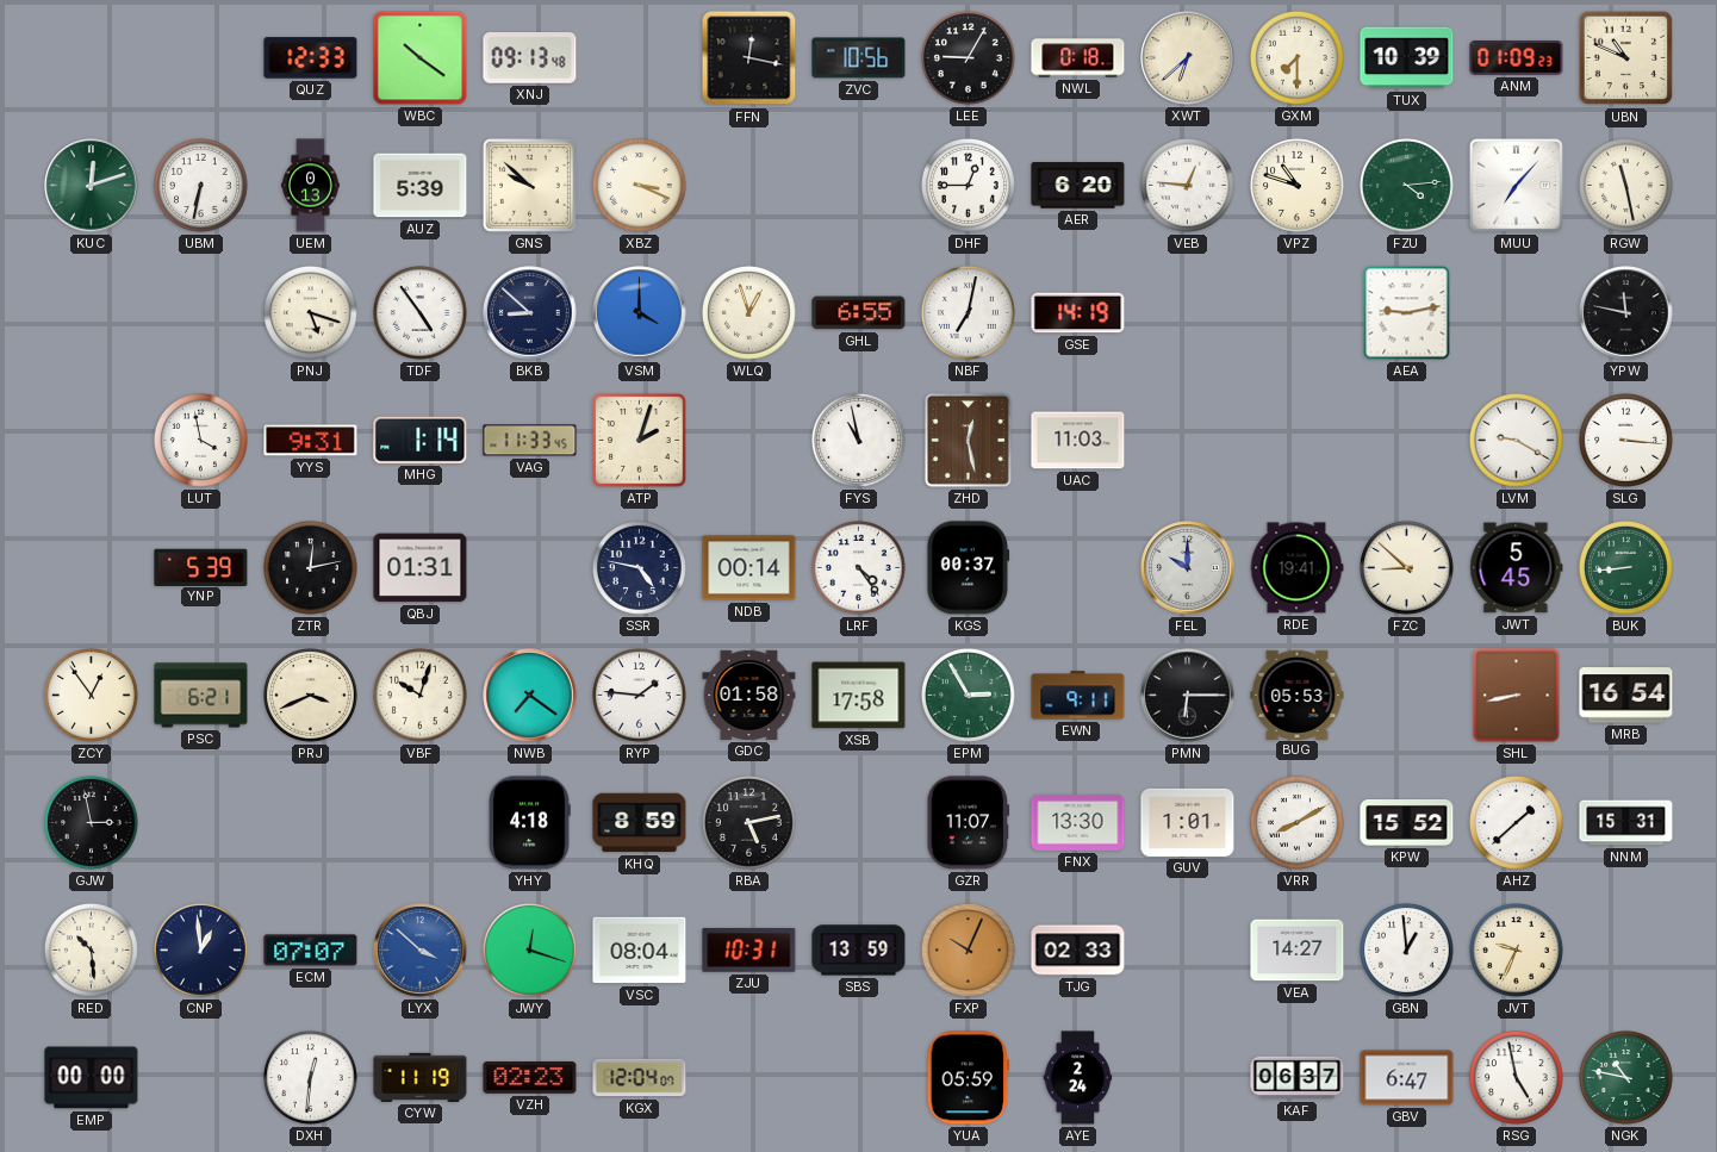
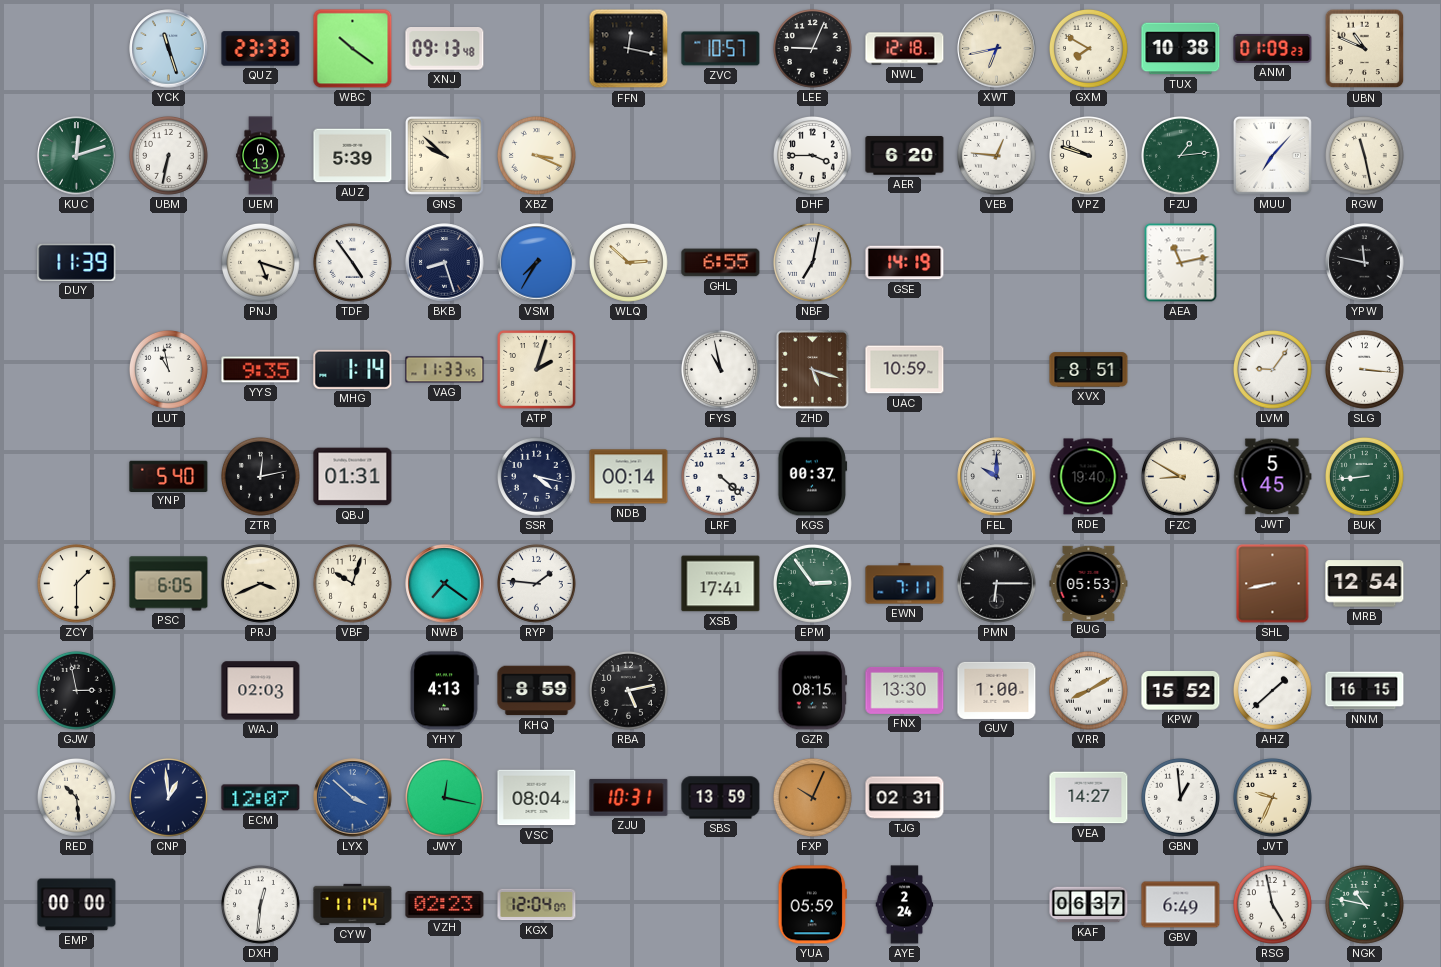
YCK: none -> 11:27
QUZ: 12:33 -> 23:33
ZVC: 10:56 -> 10:57
LEE: 9:05 -> 9:04
NWL: 0:18 -> 12:18
XWT: 6:38 -> 6:43
GXM: 7:30 -> 7:50
TUX: 10:39 -> 10:38
DHF: 12:45 -> 3:45
VPZ: 10:48 -> 9:48
FZU: 4:14 -> 1:14
DUY: none -> 11:39
BKB: 8:52 -> 8:27
VSM: 4:00 -> 7:35
WLQ: 12:57 -> 2:52
AEA: 9:13 -> 11:13
LUT: 3:58 -> 10:58
YYS: 9:31 -> 9:35
ZHD: 12:28 -> 5:18
UAC: 11:03 -> 10:59
XVX: none -> 8:51
LVM: 9:20 -> 9:06
YNP: 5:39 -> 5:40
SSR: 4:47 -> 4:17
LRF: 4:24 -> 4:22
RDE: 19:41 -> 19:40
FZC: 8:52 -> 8:50
ZCY: 12:54 -> 1:30
PSC: 6:21 -> 6:05
GDC: 01:58 -> none
XSB: 17:58 -> 17:41
EPM: 2:55 -> 2:54
EWN: 9:11 -> 7:11
MRB: 16:54 -> 12:54
WAJ: none -> 02:03
YHY: 4:18 -> 4:13
GZR: 11:07 -> 08:15
GUV: 1:01 -> 1:00
NNM: 15:31 -> 16:15
ECM: 07:07 -> 12:07
JWY: 12:18 -> 12:17
TJG: 02:33 -> 02:31
CYW: 11:19 -> 11:14
GBV: 6:47 -> 6:49
